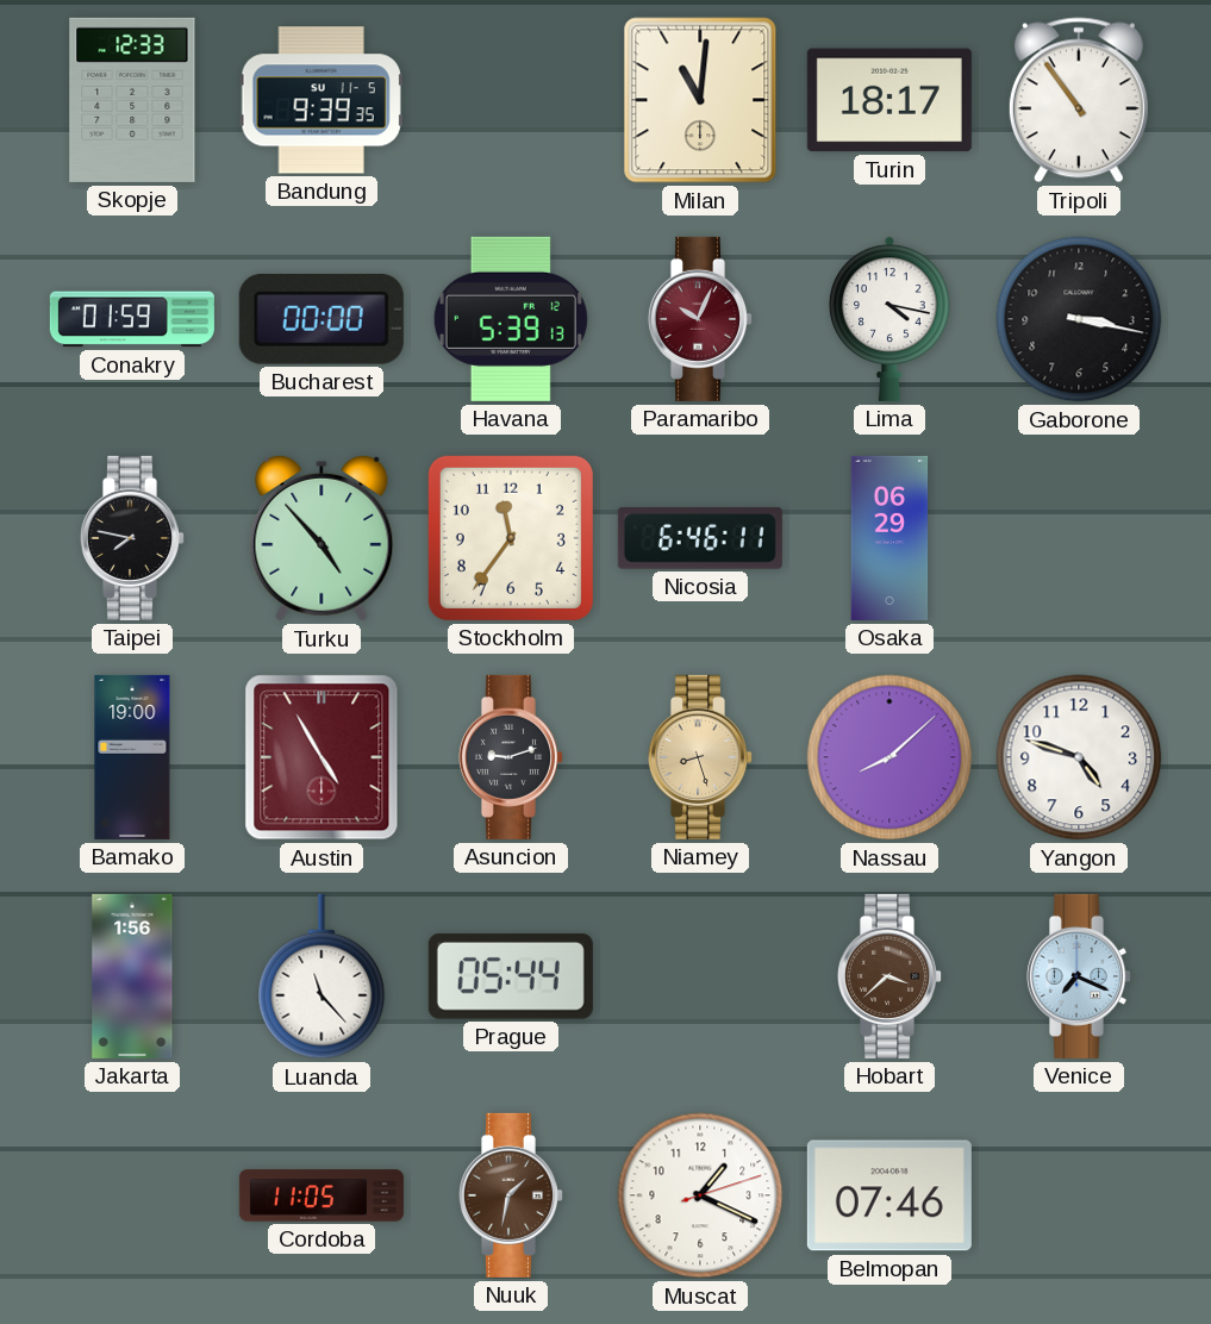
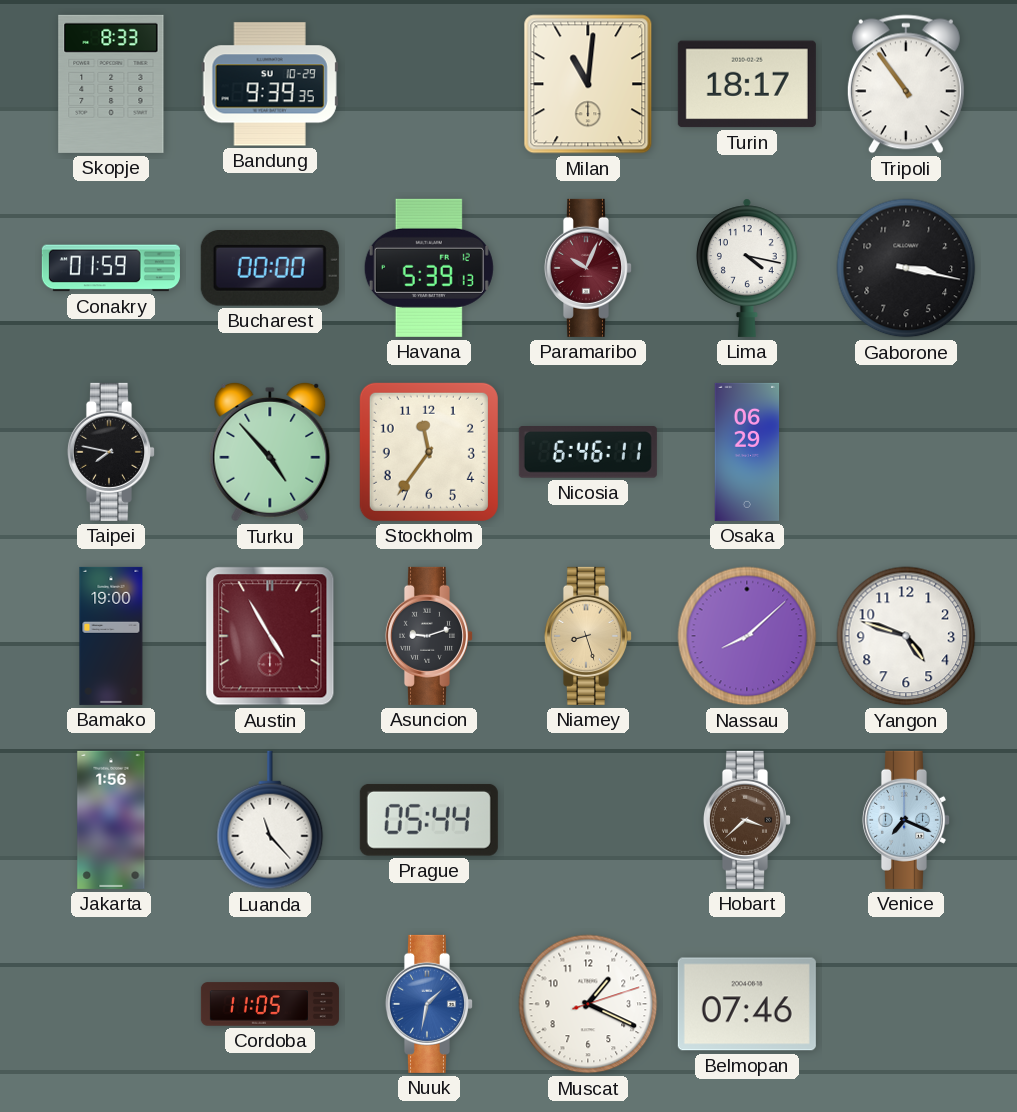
Skopje: 12:33 -> 8:33
Bandung date: SU 11-5 -> SU 10-29
Nuuk dial: brown -> blue
